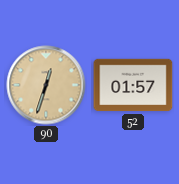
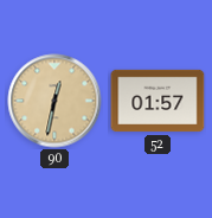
90: 12:33 -> 12:32
